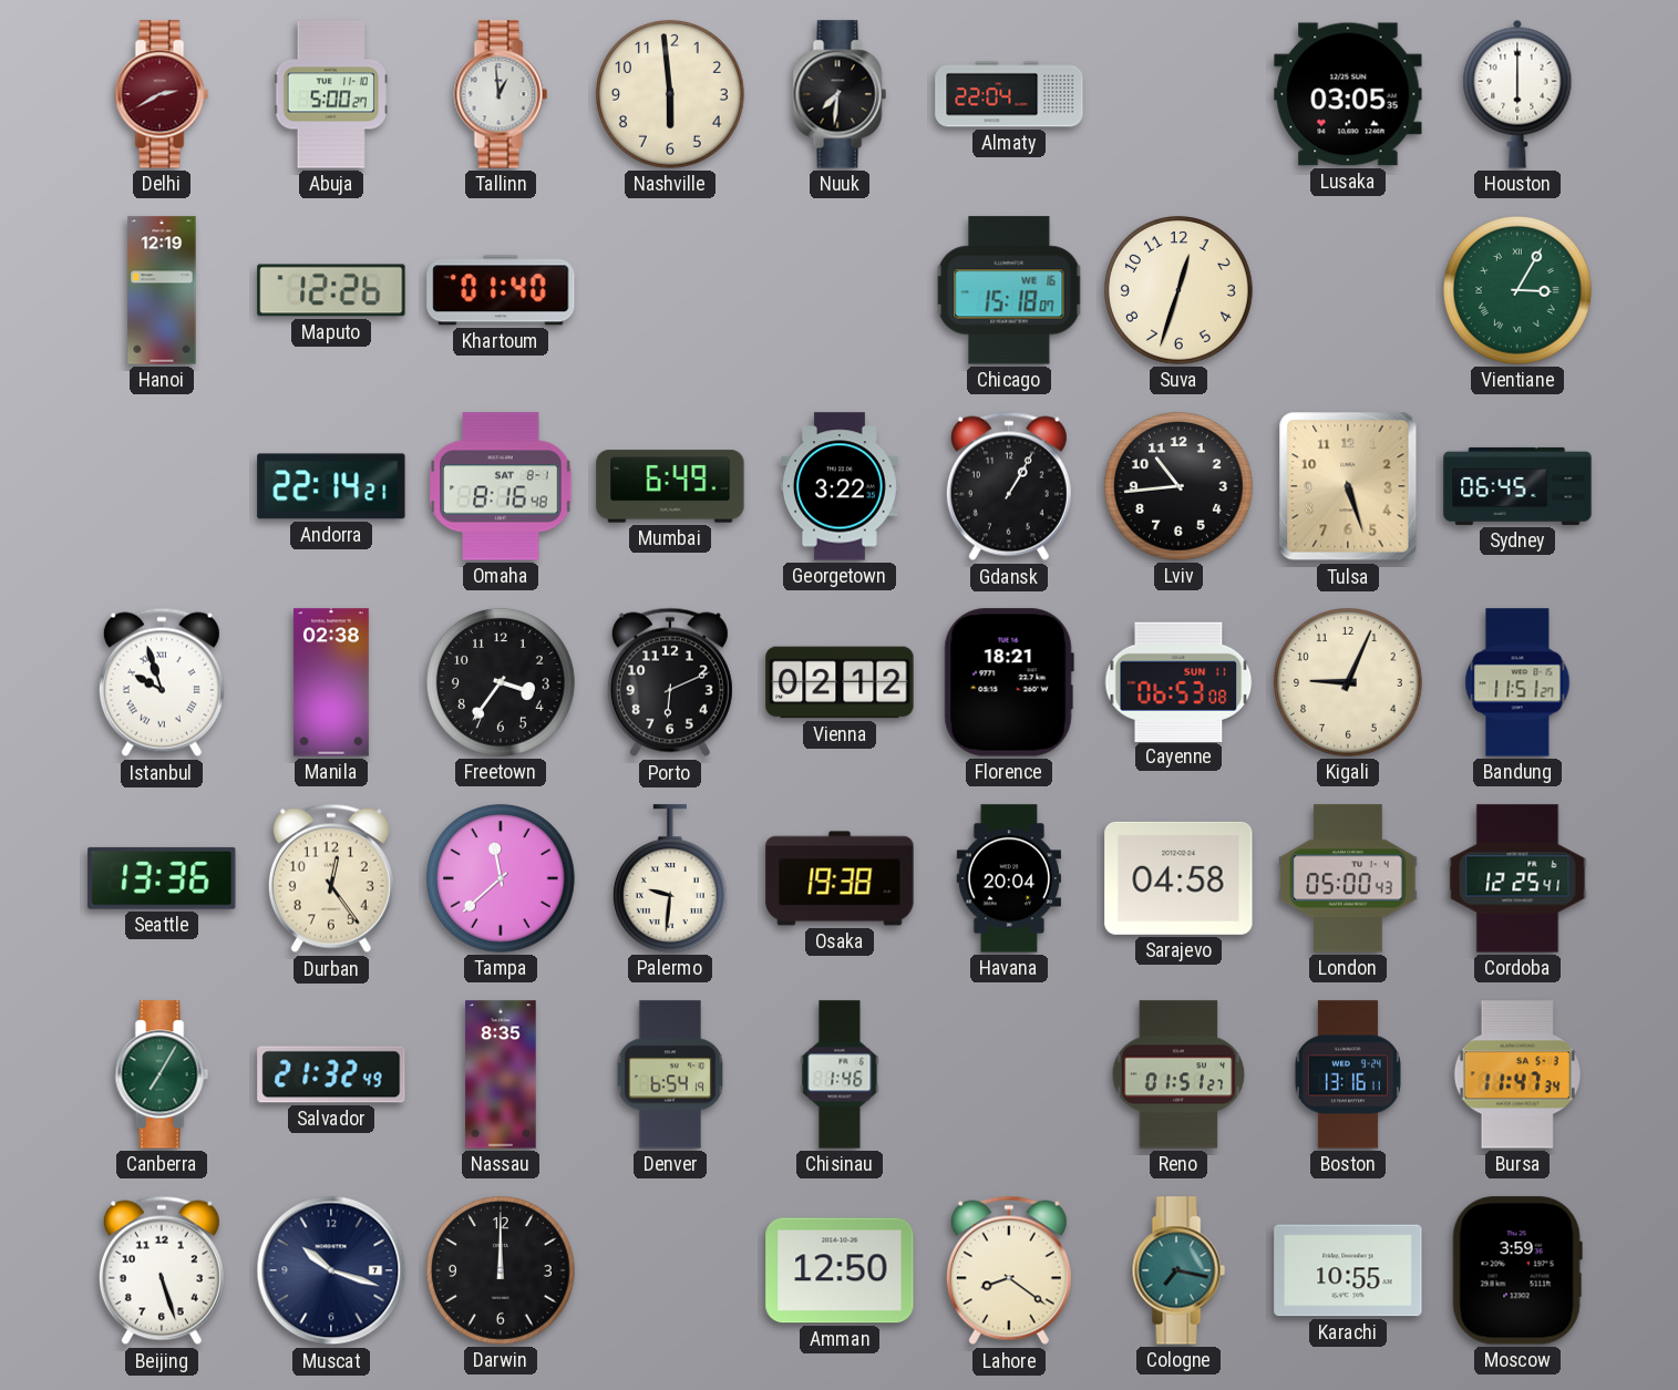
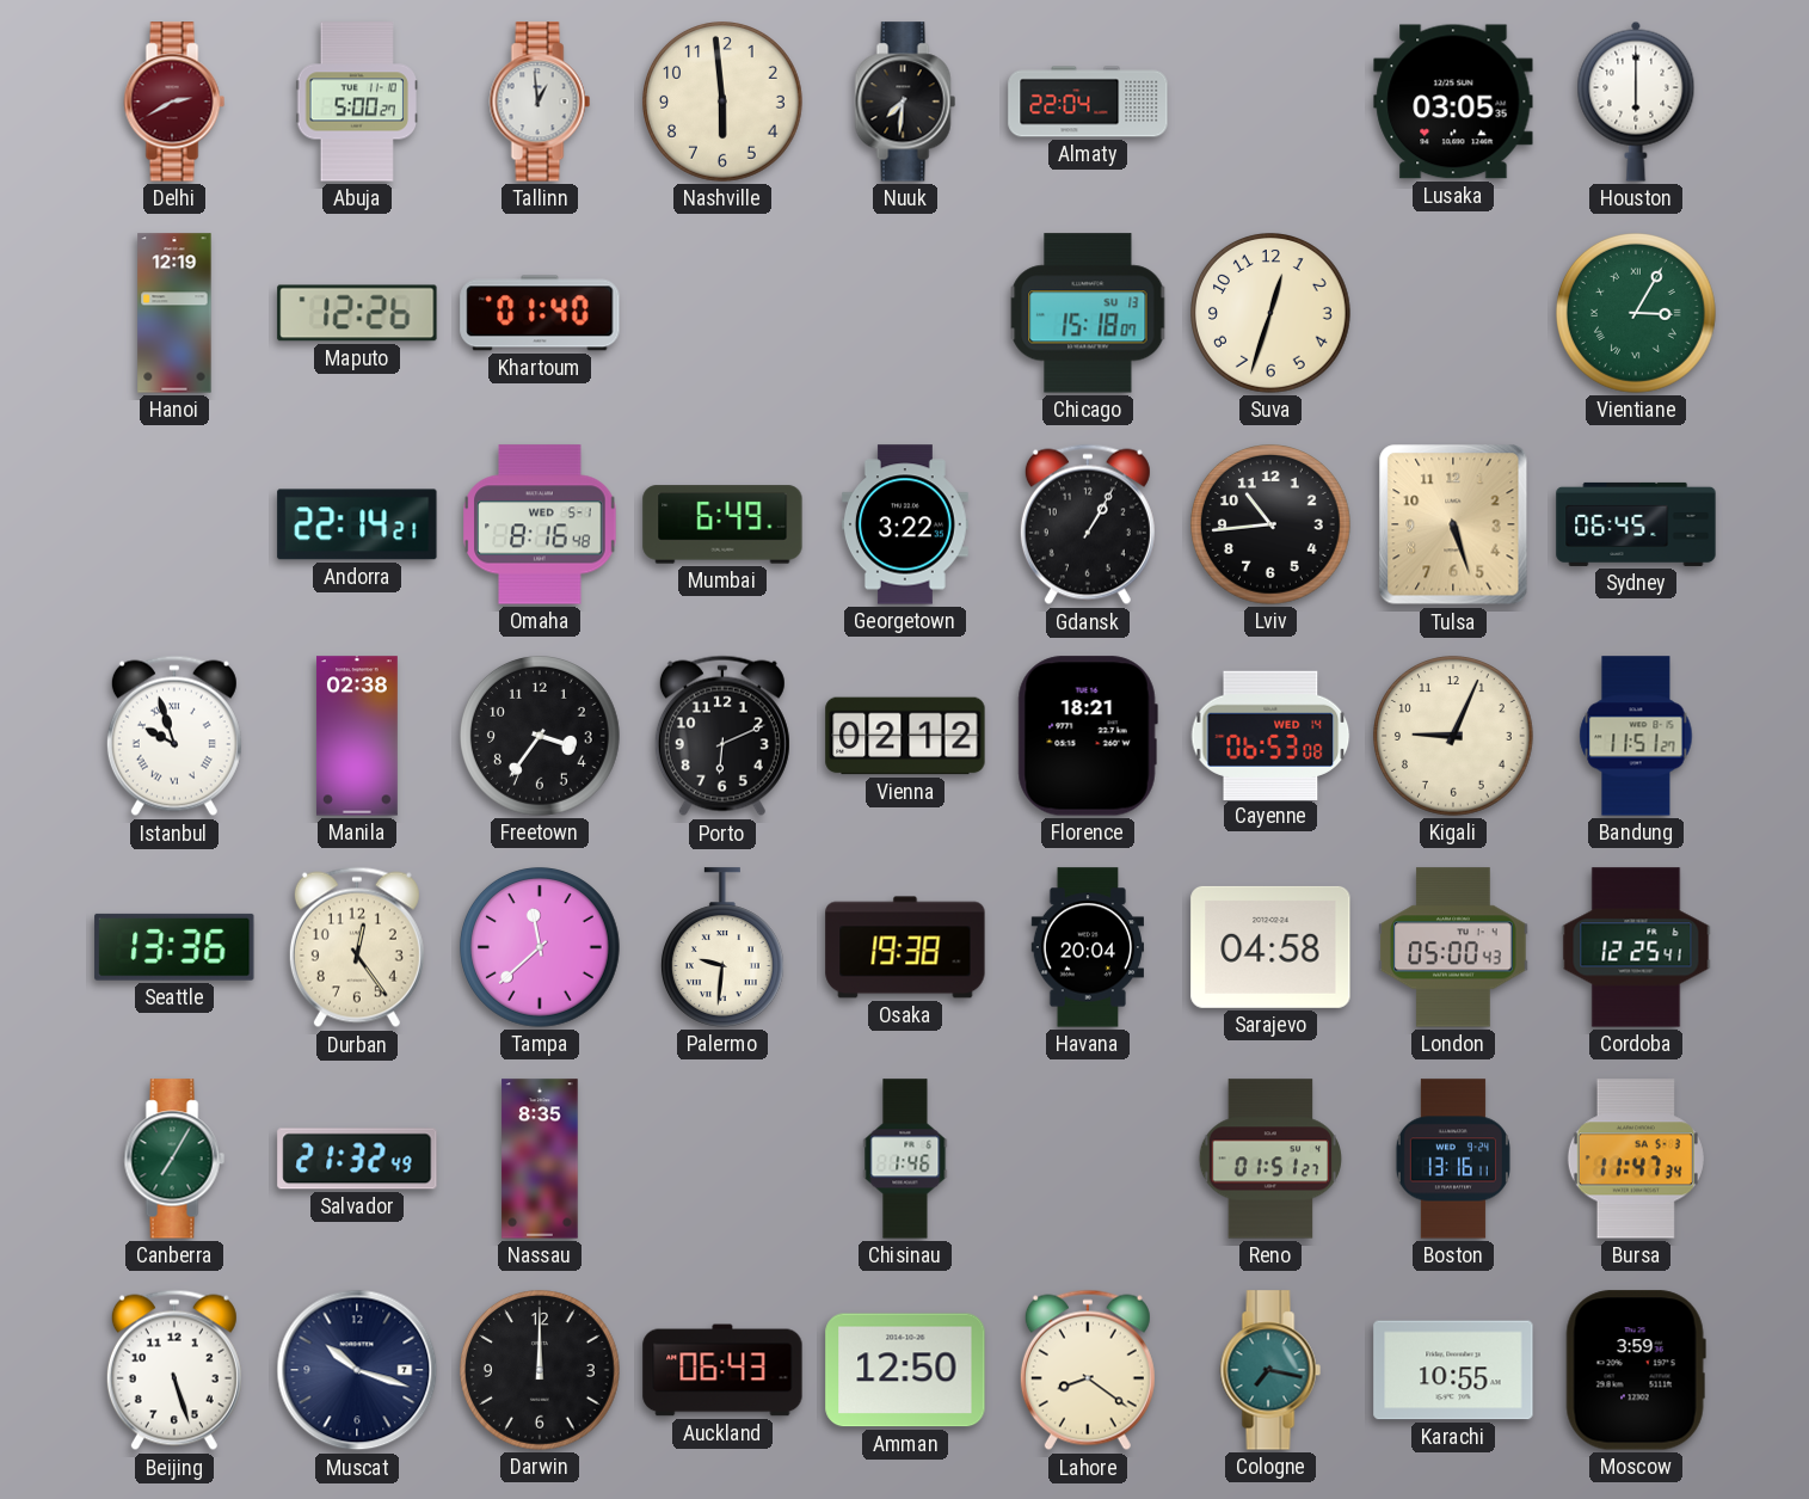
Chicago date: WE 16 -> SU 13
Omaha date: SAT 8-1 -> WED 5-1
Cayenne date: SUN 11 -> WED 14
Denver: 6:54 -> none
Auckland: none -> 06:43
